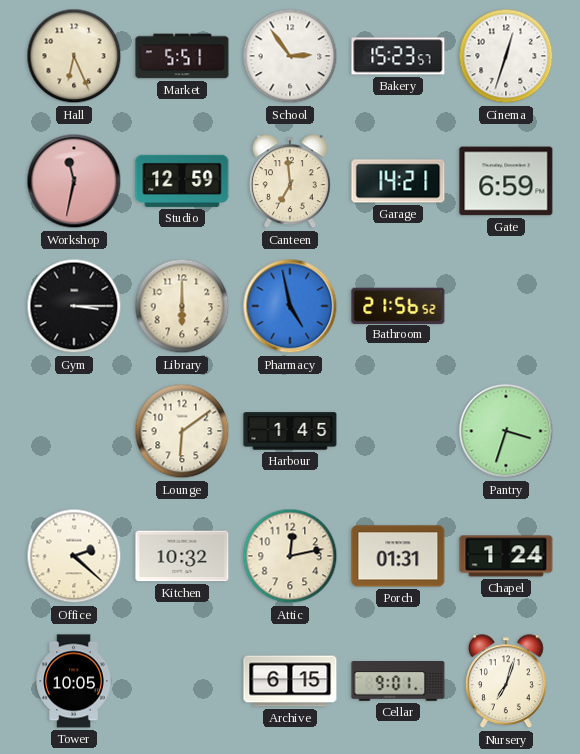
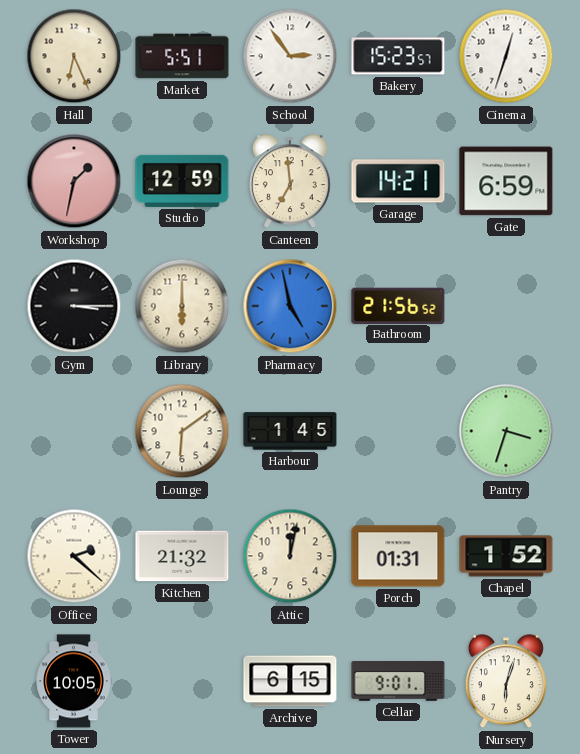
Workshop: 11:32 -> 1:32
Kitchen: 10:32 -> 21:32
Attic: 12:13 -> 12:02
Chapel: 1:24 -> 1:52
Nursery: 7:03 -> 6:03
